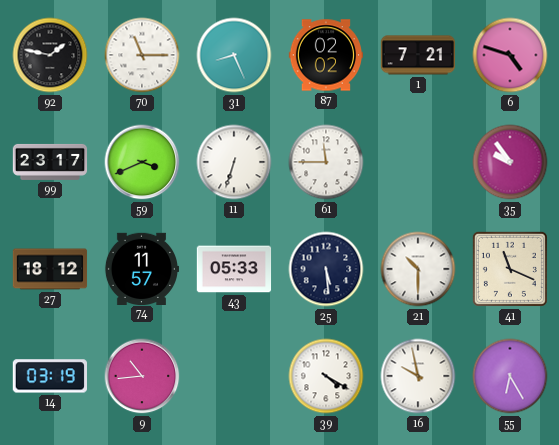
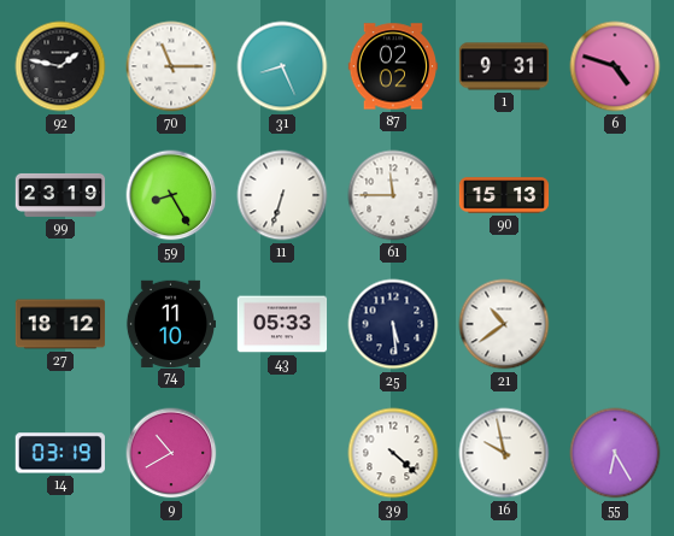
1: 7:21 -> 9:31
99: 23:17 -> 23:19
59: 3:41 -> 8:25
90: none -> 15:13
35: 9:54 -> none
74: 11:57 -> 11:10
21: 10:30 -> 10:39
41: 11:19 -> none
9: 10:44 -> 10:40
39: 4:20 -> 4:22
